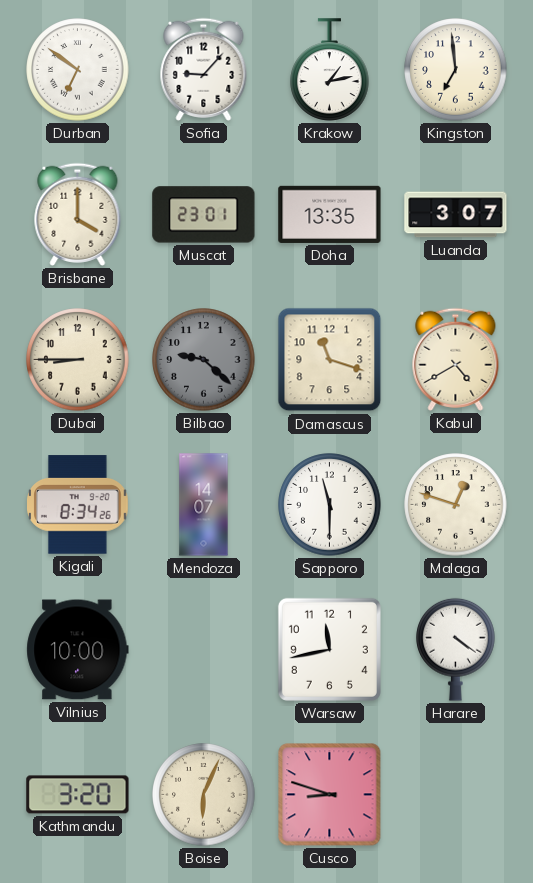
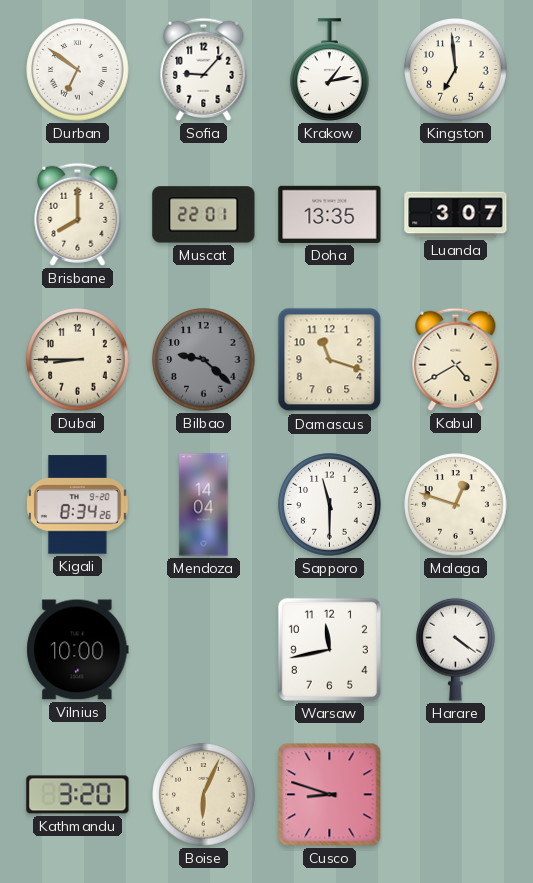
Brisbane: 4:00 -> 8:00
Muscat: 23:01 -> 22:01
Mendoza: 14:07 -> 14:04
